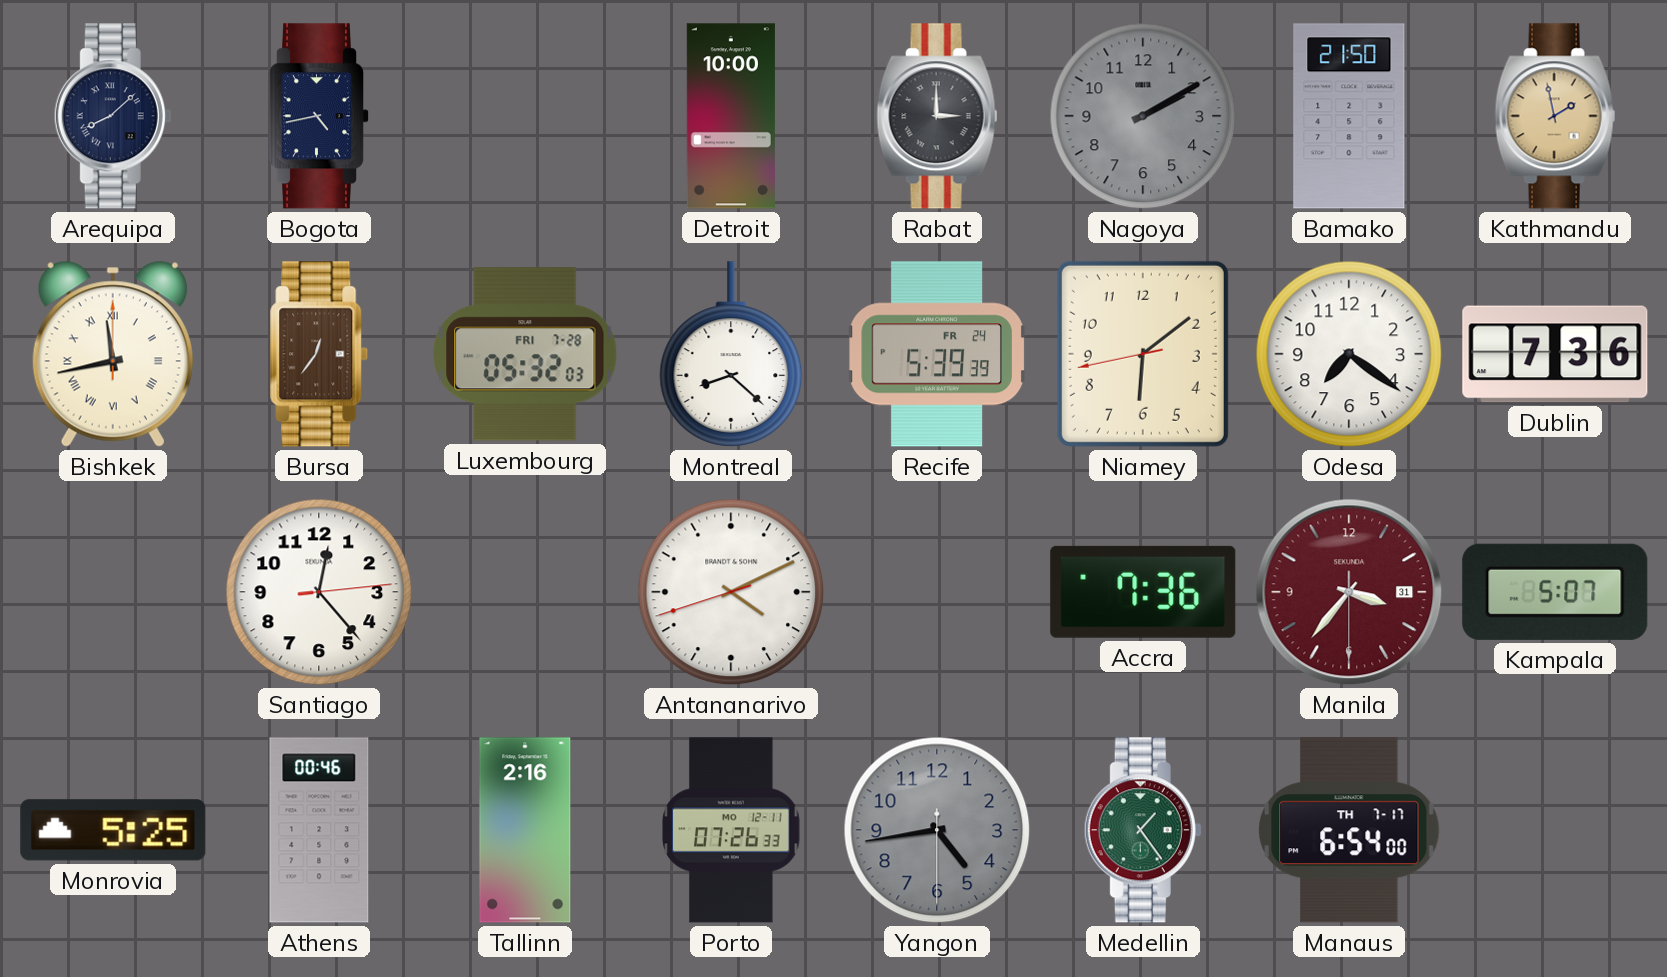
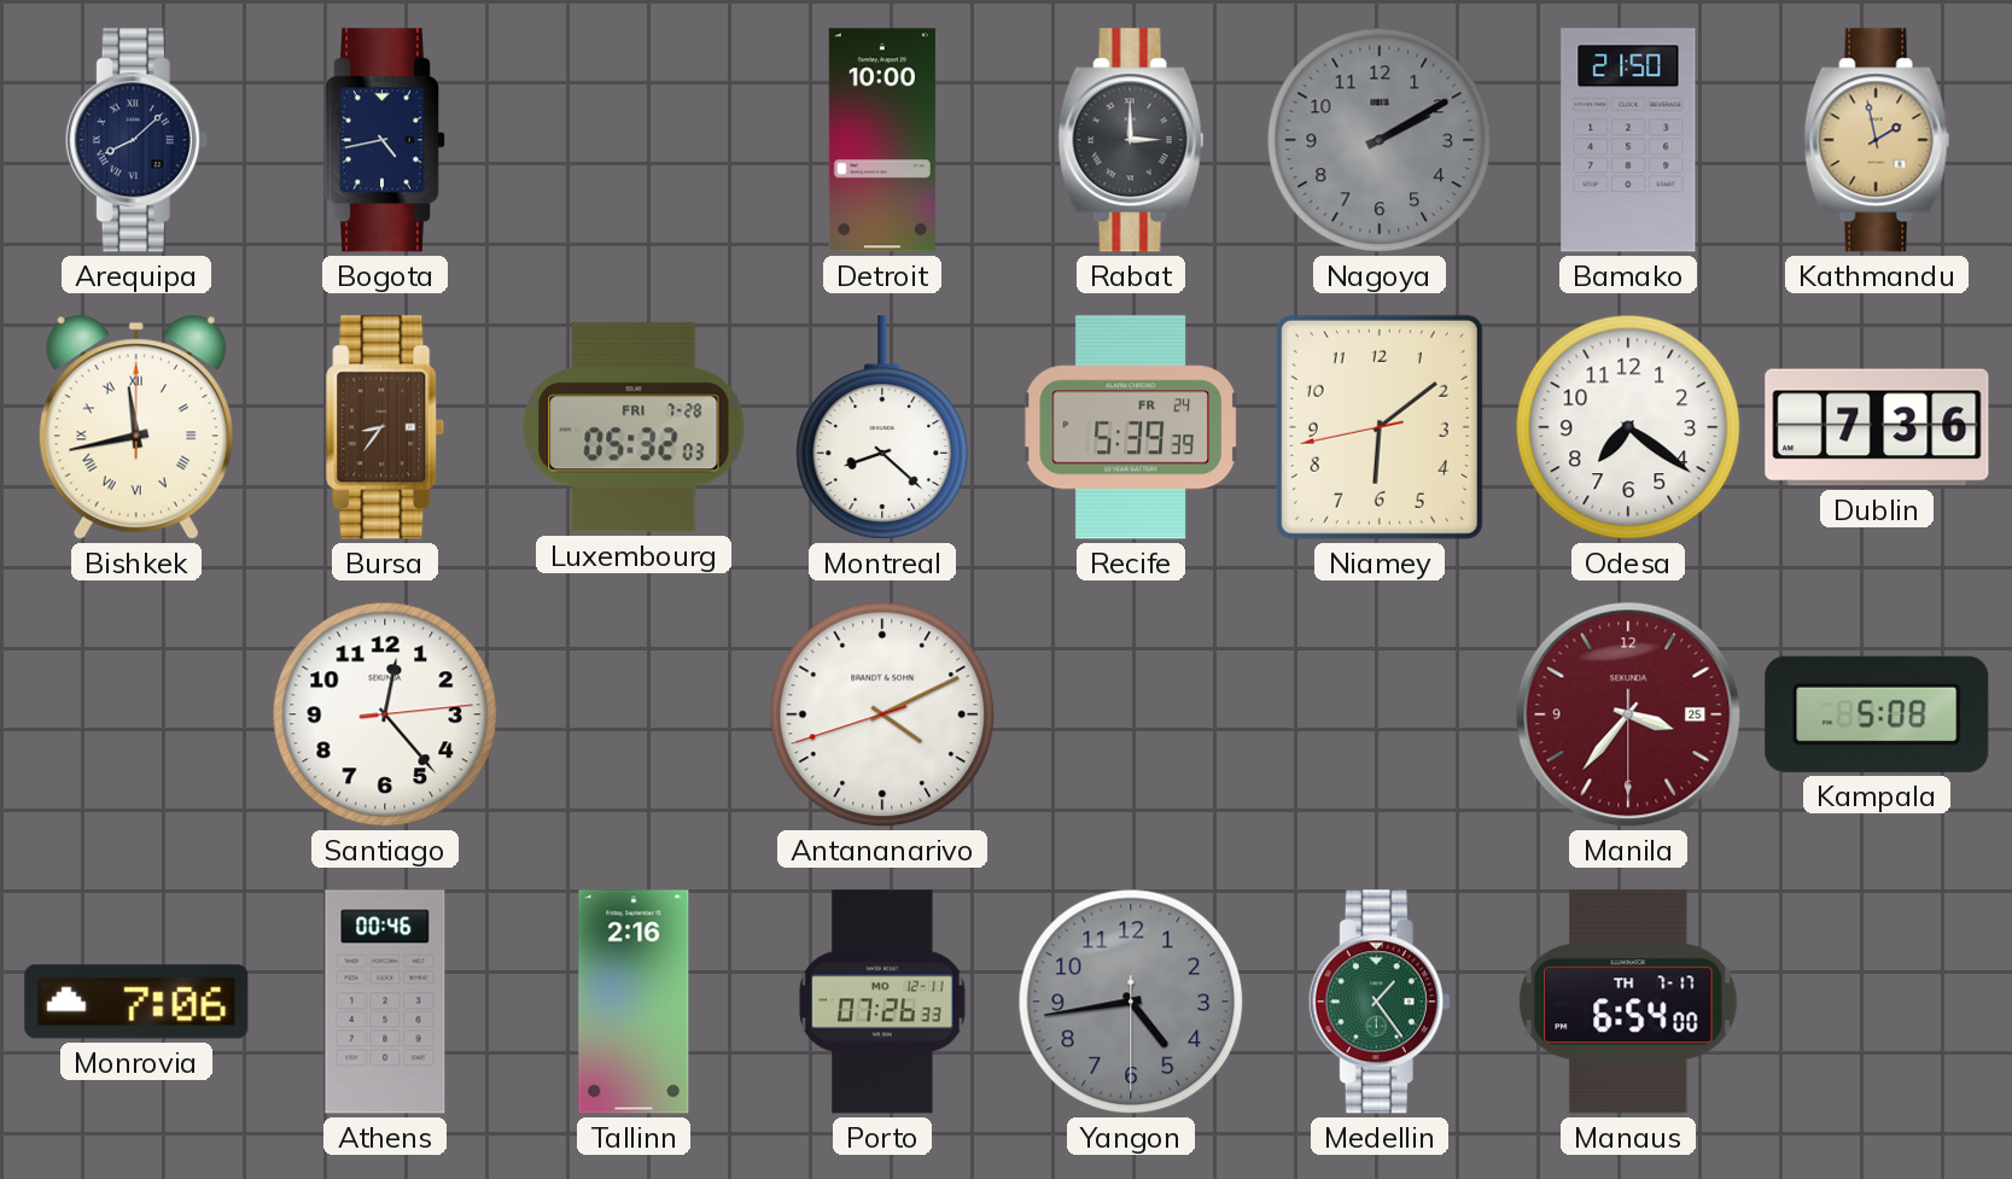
Bursa: 12:36 -> 8:36
Accra: 7:36 -> none
Manila date: 31 -> 25
Kampala: 5:07 -> 5:08
Monrovia: 5:25 -> 7:06
